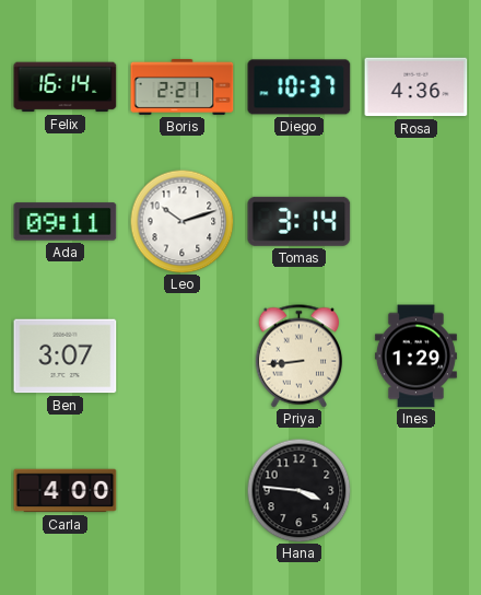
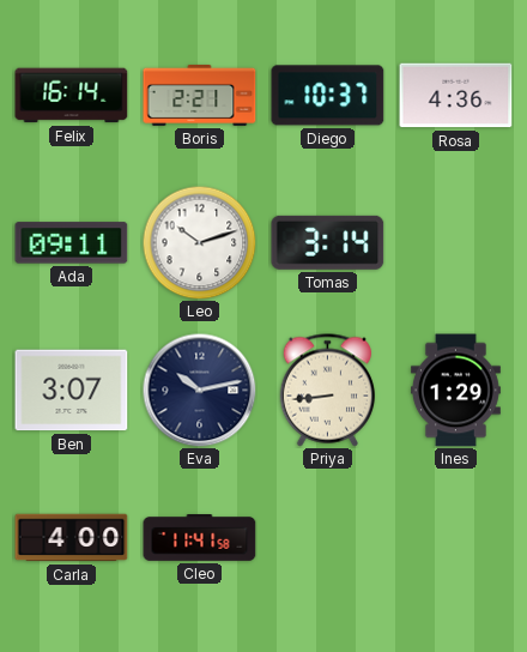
Eva: none -> 10:13
Cleo: none -> 11:41
Hana: 3:46 -> none
